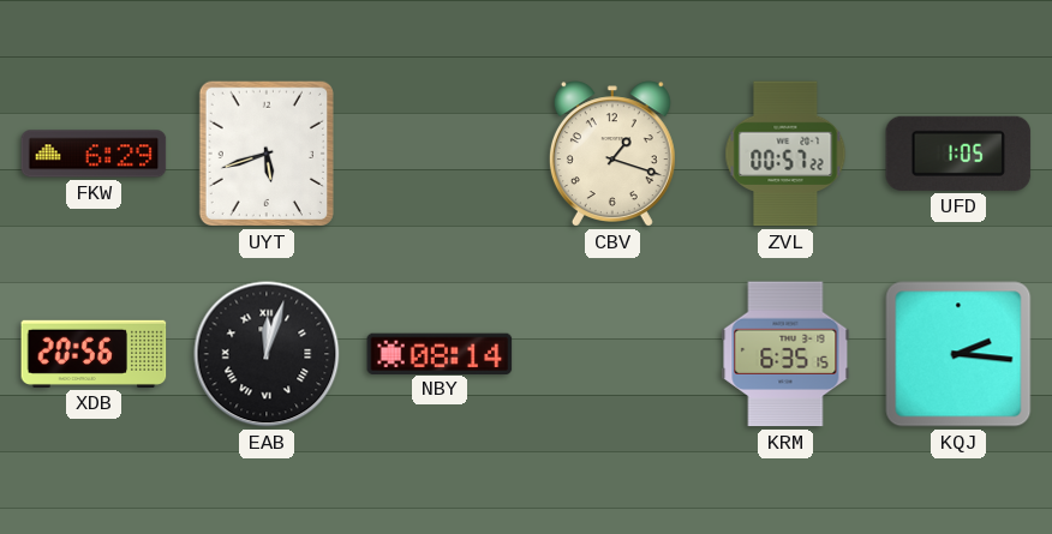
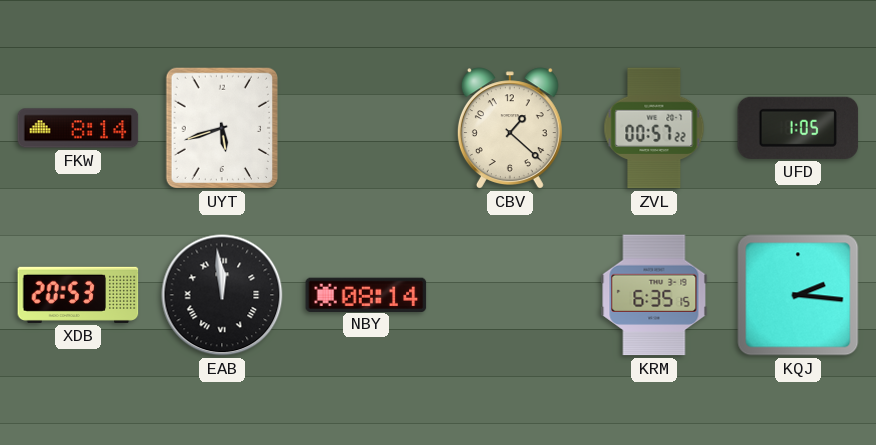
FKW: 6:29 -> 8:14
CBV: 1:18 -> 1:22
XDB: 20:56 -> 20:53
EAB: 12:03 -> 11:59
